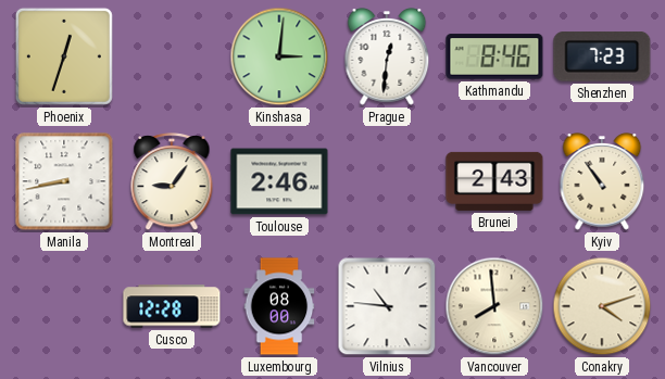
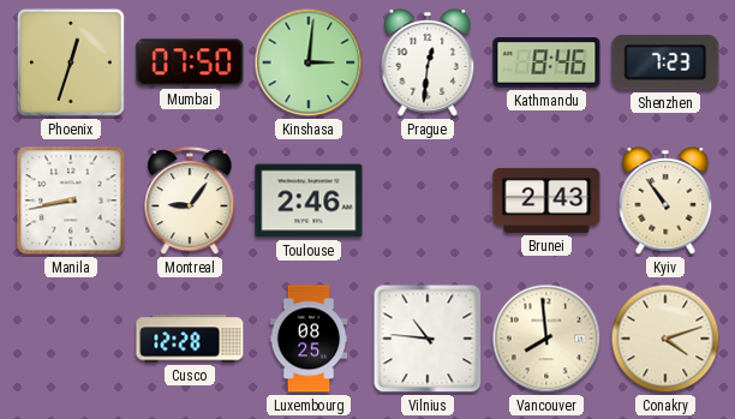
Mumbai: none -> 07:50
Luxembourg: 08:00 -> 08:25
